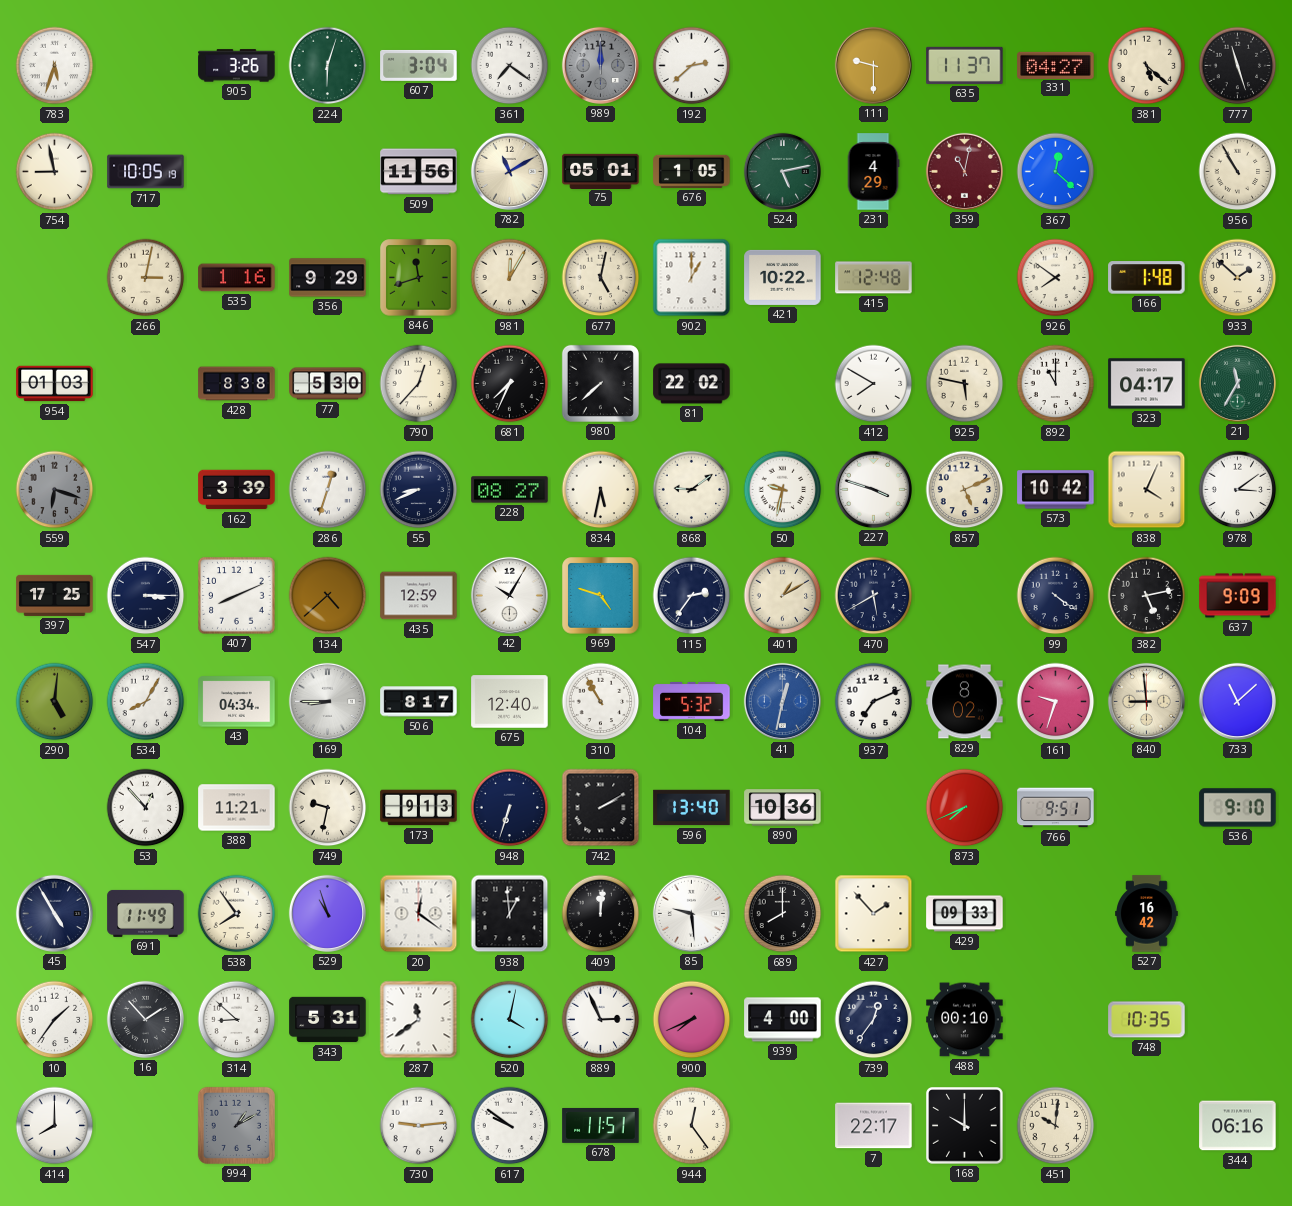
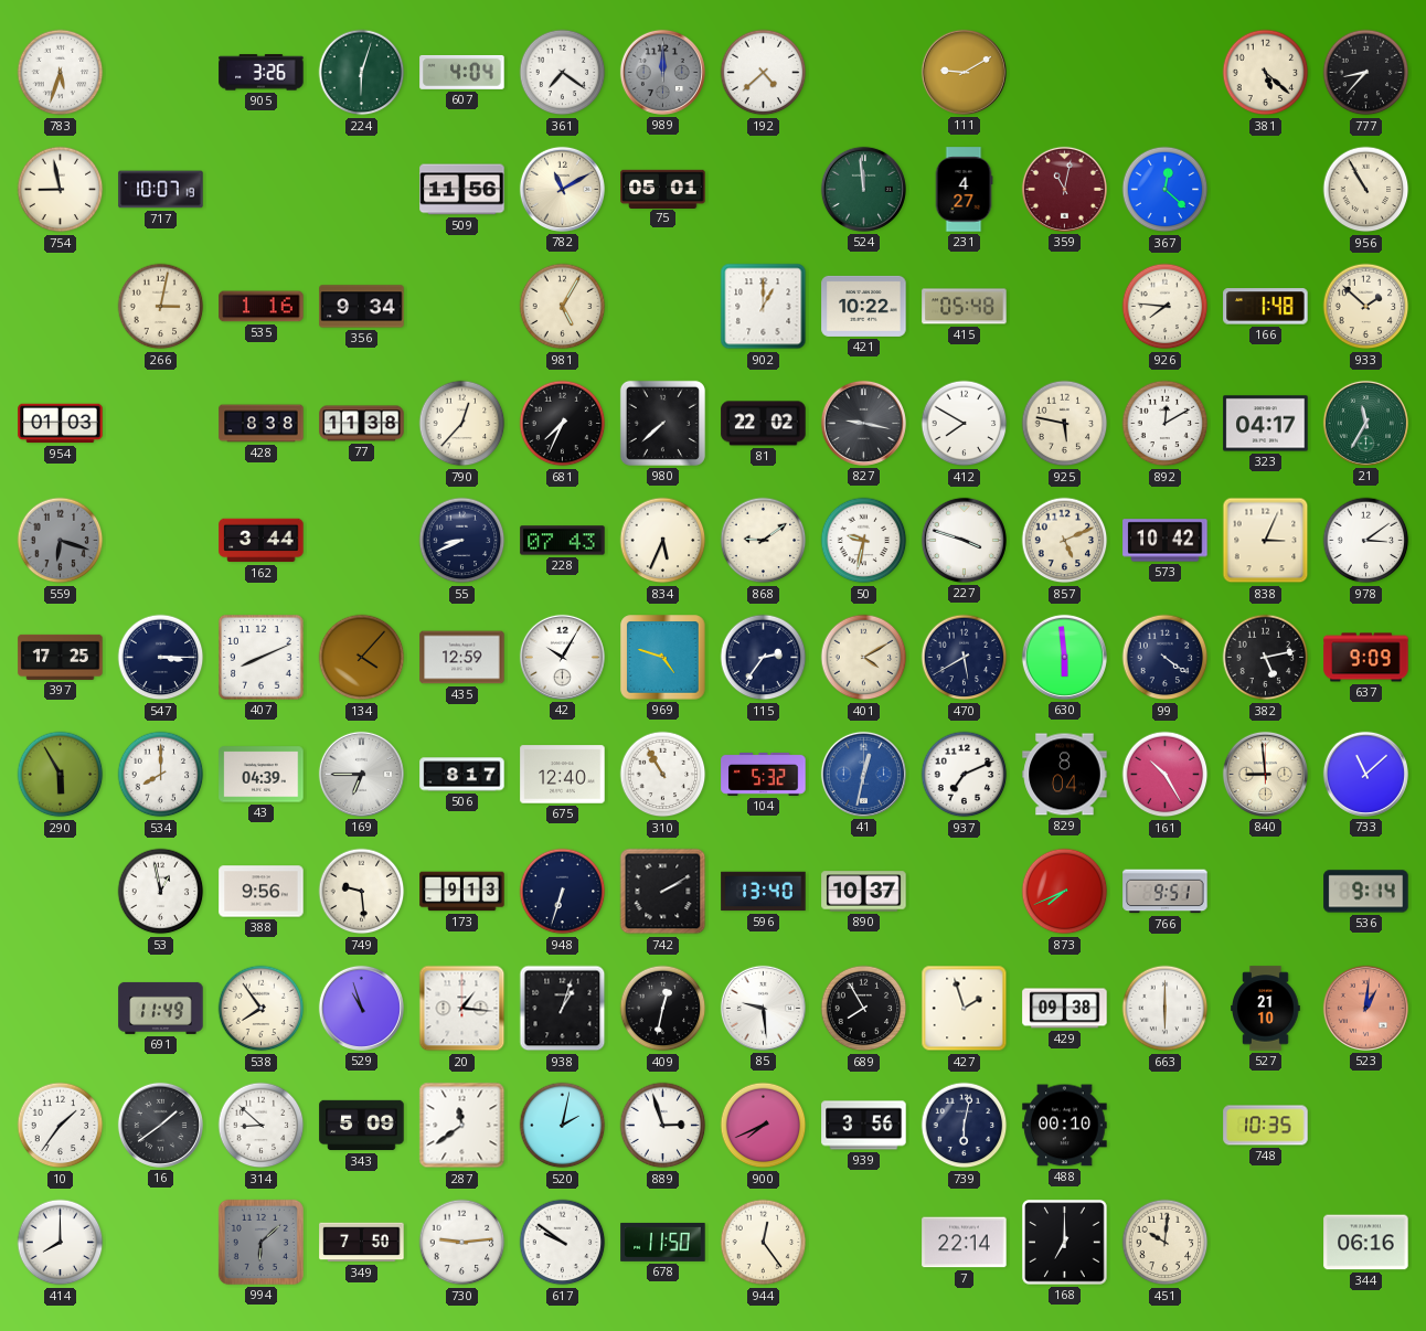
607: 3:04 -> 4:04
192: 2:38 -> 4:38
111: 9:30 -> 9:10
635: 11:37 -> none
331: 04:27 -> none
777: 11:27 -> 8:37
717: 10:05 -> 10:07
676: 1:05 -> none
524: 5:13 -> 11:59
231: 4:29 -> 4:27
356: 9:29 -> 9:34
846: 11:42 -> none
981: 12:05 -> 5:05
677: 5:02 -> none
415: 12:48 -> 05:48
926: 7:51 -> 7:46
77: 5:30 -> 11:38
827: none -> 9:17
892: 11:00 -> 12:10
162: 3:39 -> 3:44
286: 12:33 -> none
228: 08:27 -> 07:43
834: 5:32 -> 5:34
838: 4:04 -> 3:04
134: 4:38 -> 4:07
401: 1:10 -> 4:10
630: none -> 5:59
290: 5:01 -> 5:55
534: 8:05 -> 8:00
43: 04:34 -> 04:39
169: 8:45 -> 6:45
829: 8:02 -> 8:04
161: 9:33 -> 10:25
53: 12:53 -> 12:58
388: 11:21 -> 9:56
749: 9:32 -> 9:29
890: 10:36 -> 10:37
536: 9:10 -> 9:14
45: 4:55 -> none
20: 12:21 -> 1:16
938: 12:59 -> 1:03
409: 12:01 -> 12:32
689: 8:00 -> 7:55
427: 1:53 -> 1:57
429: 09:33 -> 09:38
663: none -> 6:00
527: 16:42 -> 21:10
523: none -> 1:01
16: 1:53 -> 1:39
343: 5:31 -> 5:09
520: 4:02 -> 2:02
889: 2:56 -> 2:57
939: 4:00 -> 3:56
739: 12:36 -> 6:02
994: 1:10 -> 6:08
349: none -> 7:50
678: 11:51 -> 11:50
7: 22:17 -> 22:14
168: 10:00 -> 7:00
